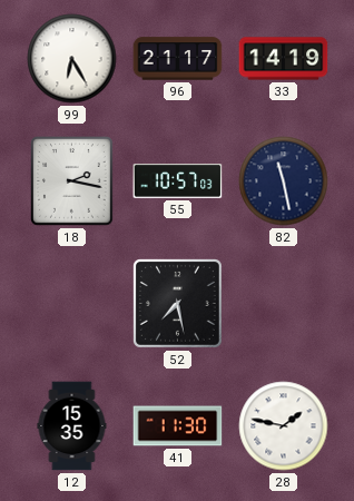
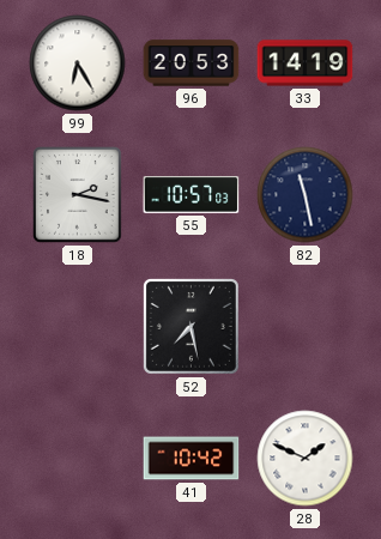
96: 21:17 -> 20:53
12: 15:35 -> none
41: 11:30 -> 10:42
28: 1:47 -> 1:49
